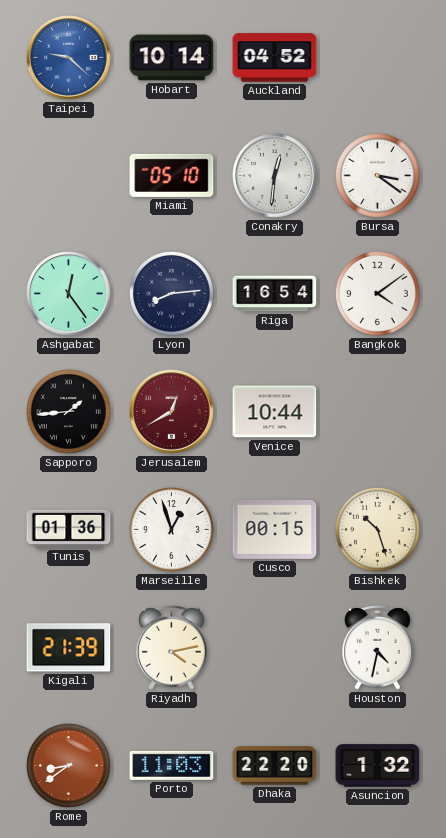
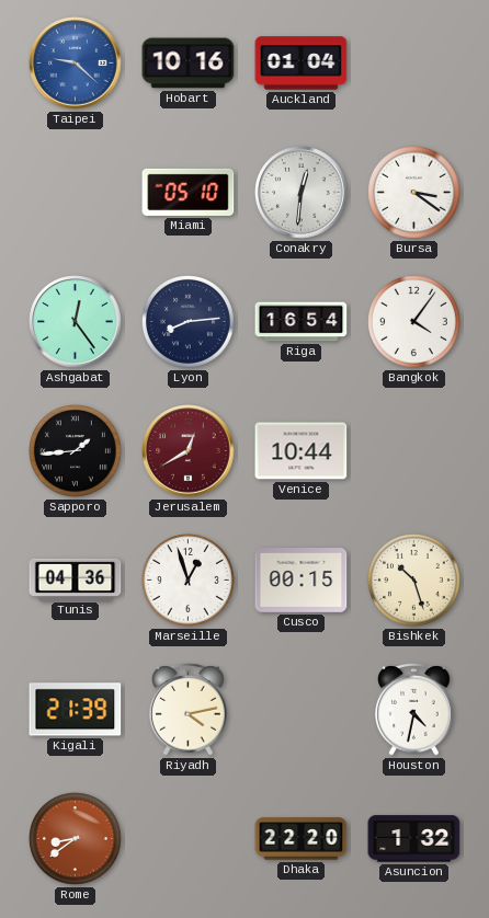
Hobart: 10:14 -> 10:16
Auckland: 04:52 -> 01:04
Bangkok: 4:09 -> 4:06
Tunis: 01:36 -> 04:36
Porto: 11:03 -> none
